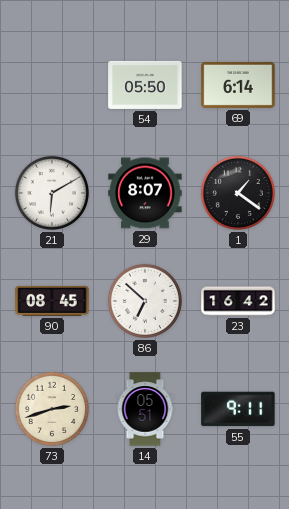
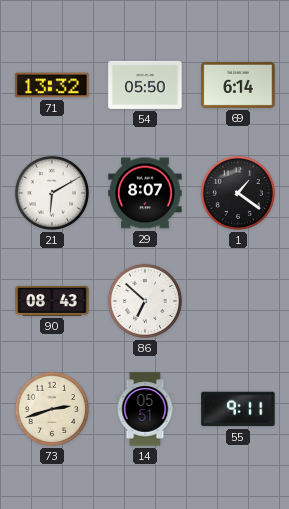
71: none -> 13:32
90: 08:45 -> 08:43
23: 16:42 -> none
